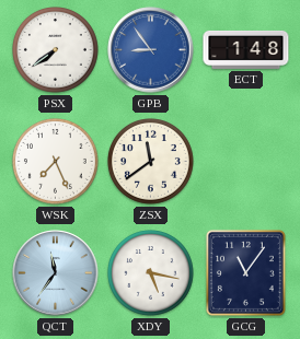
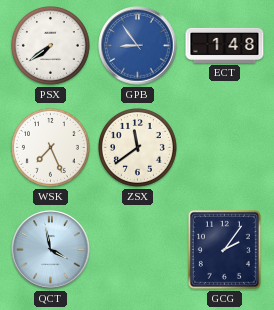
QCT: 11:36 -> 3:58
XDY: 5:17 -> none
GCG: 11:06 -> 2:06
